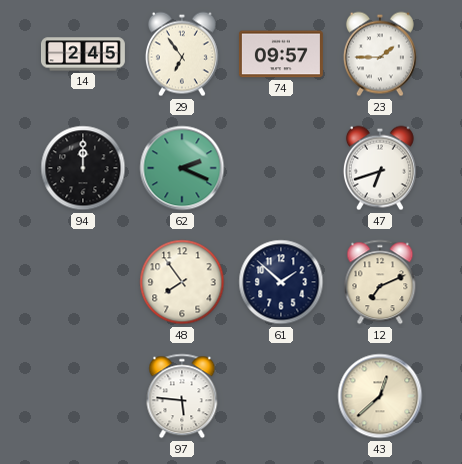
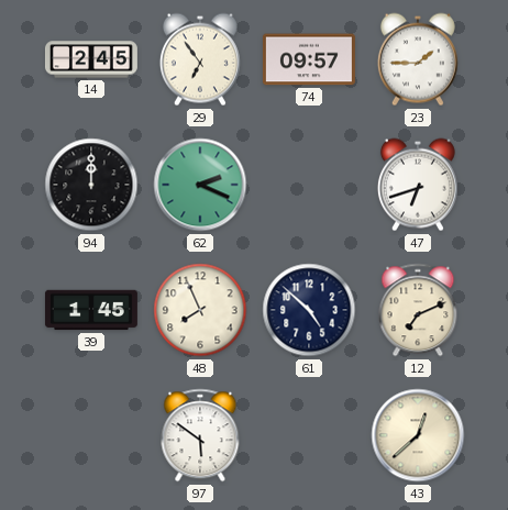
39: none -> 1:45
48: 7:54 -> 7:56
61: 1:52 -> 4:52
97: 5:46 -> 5:51
